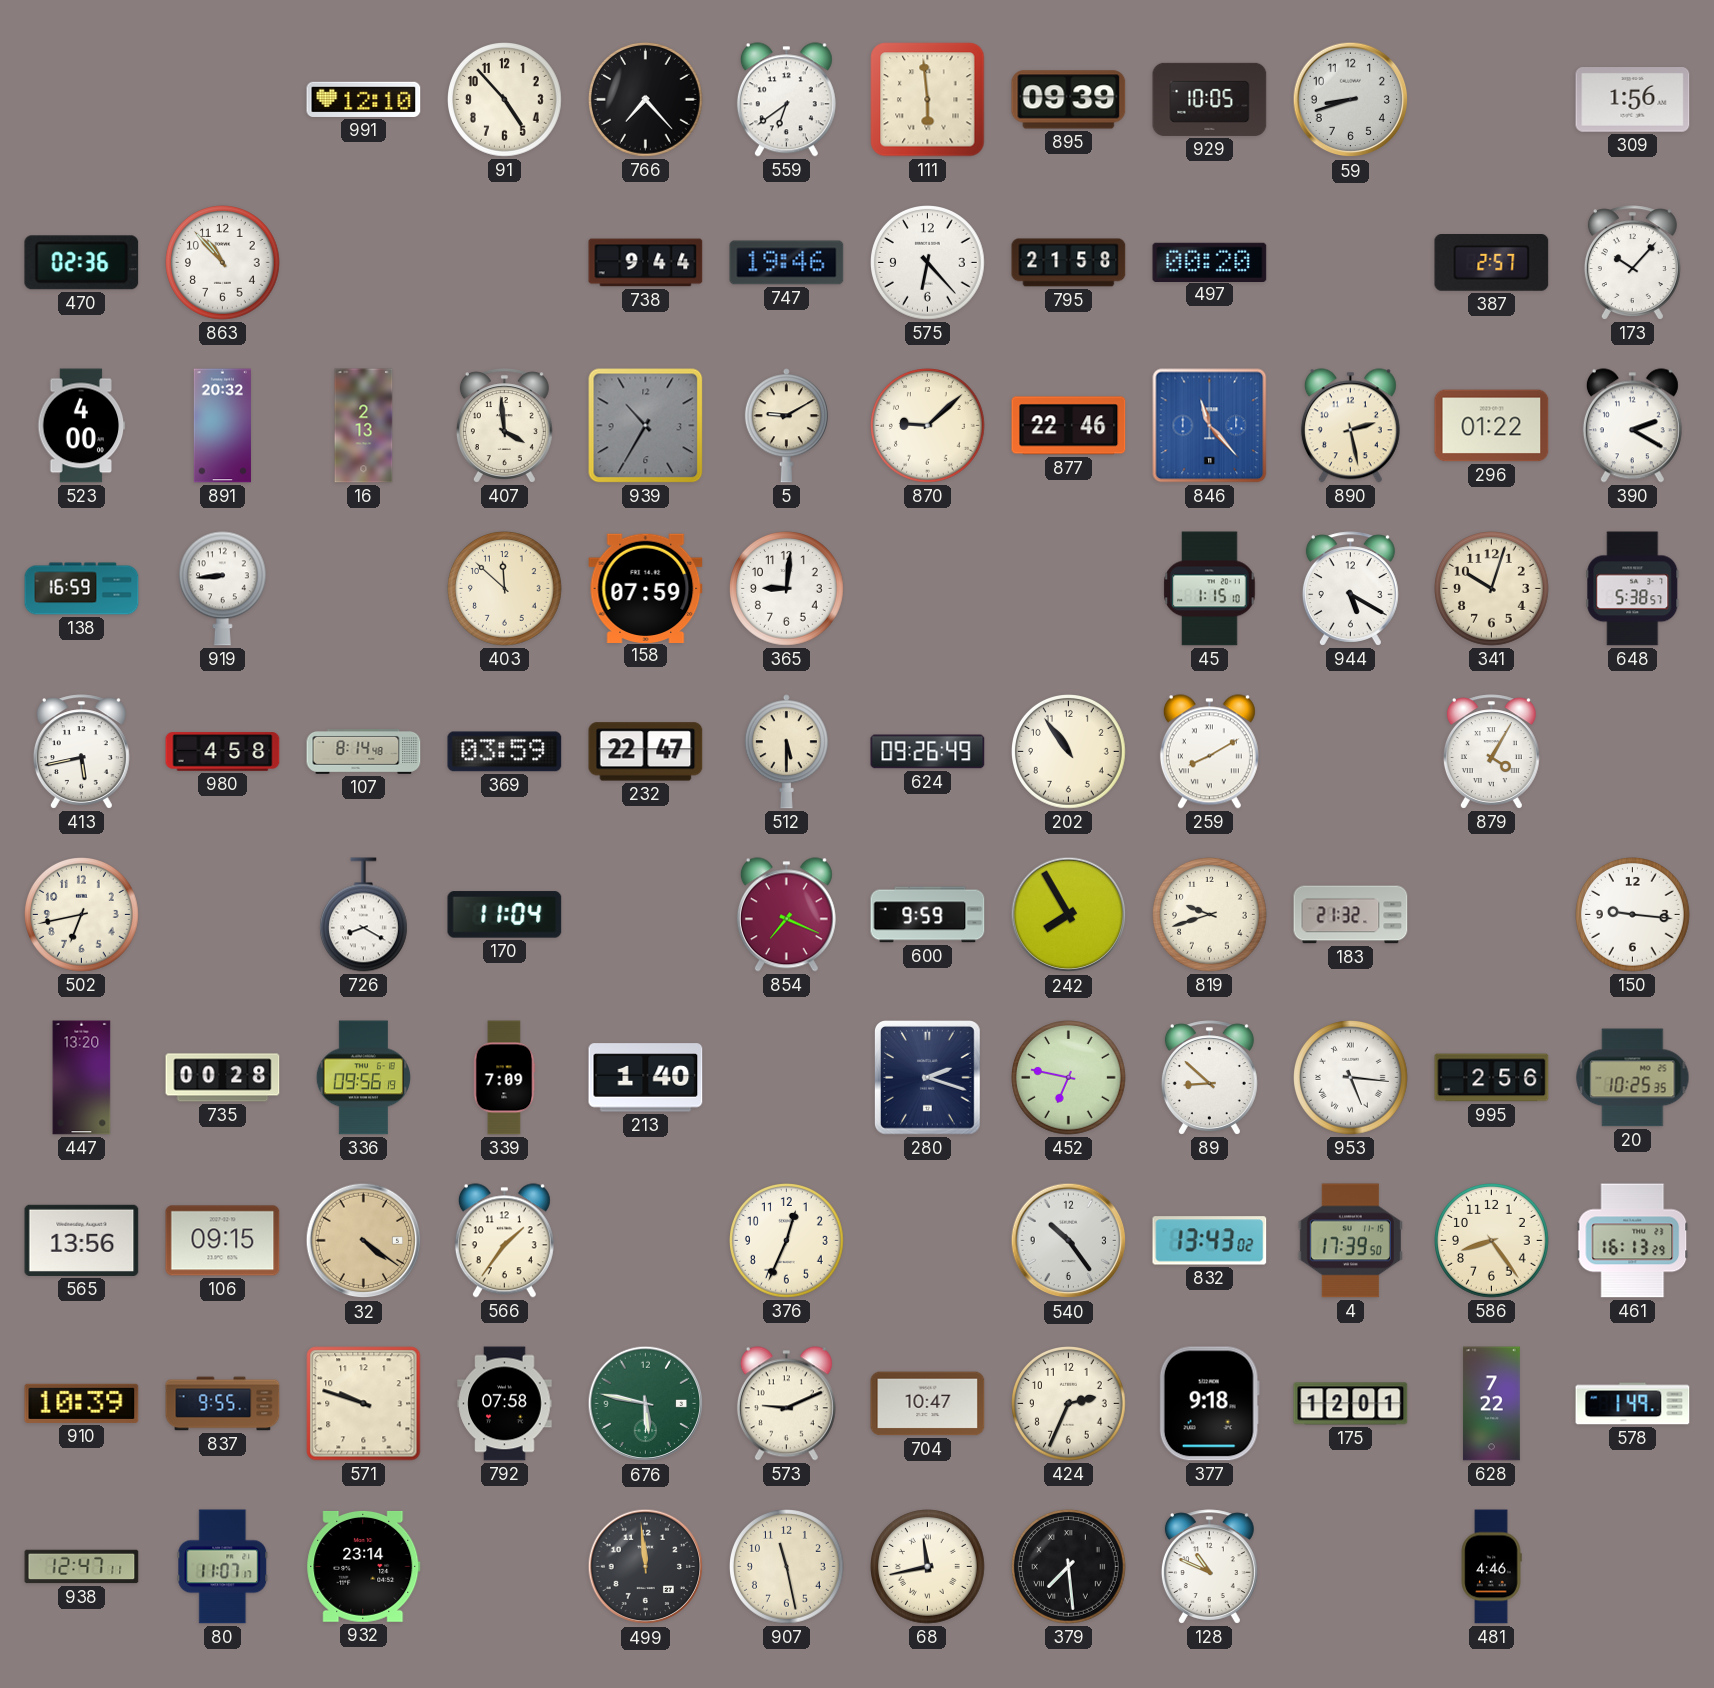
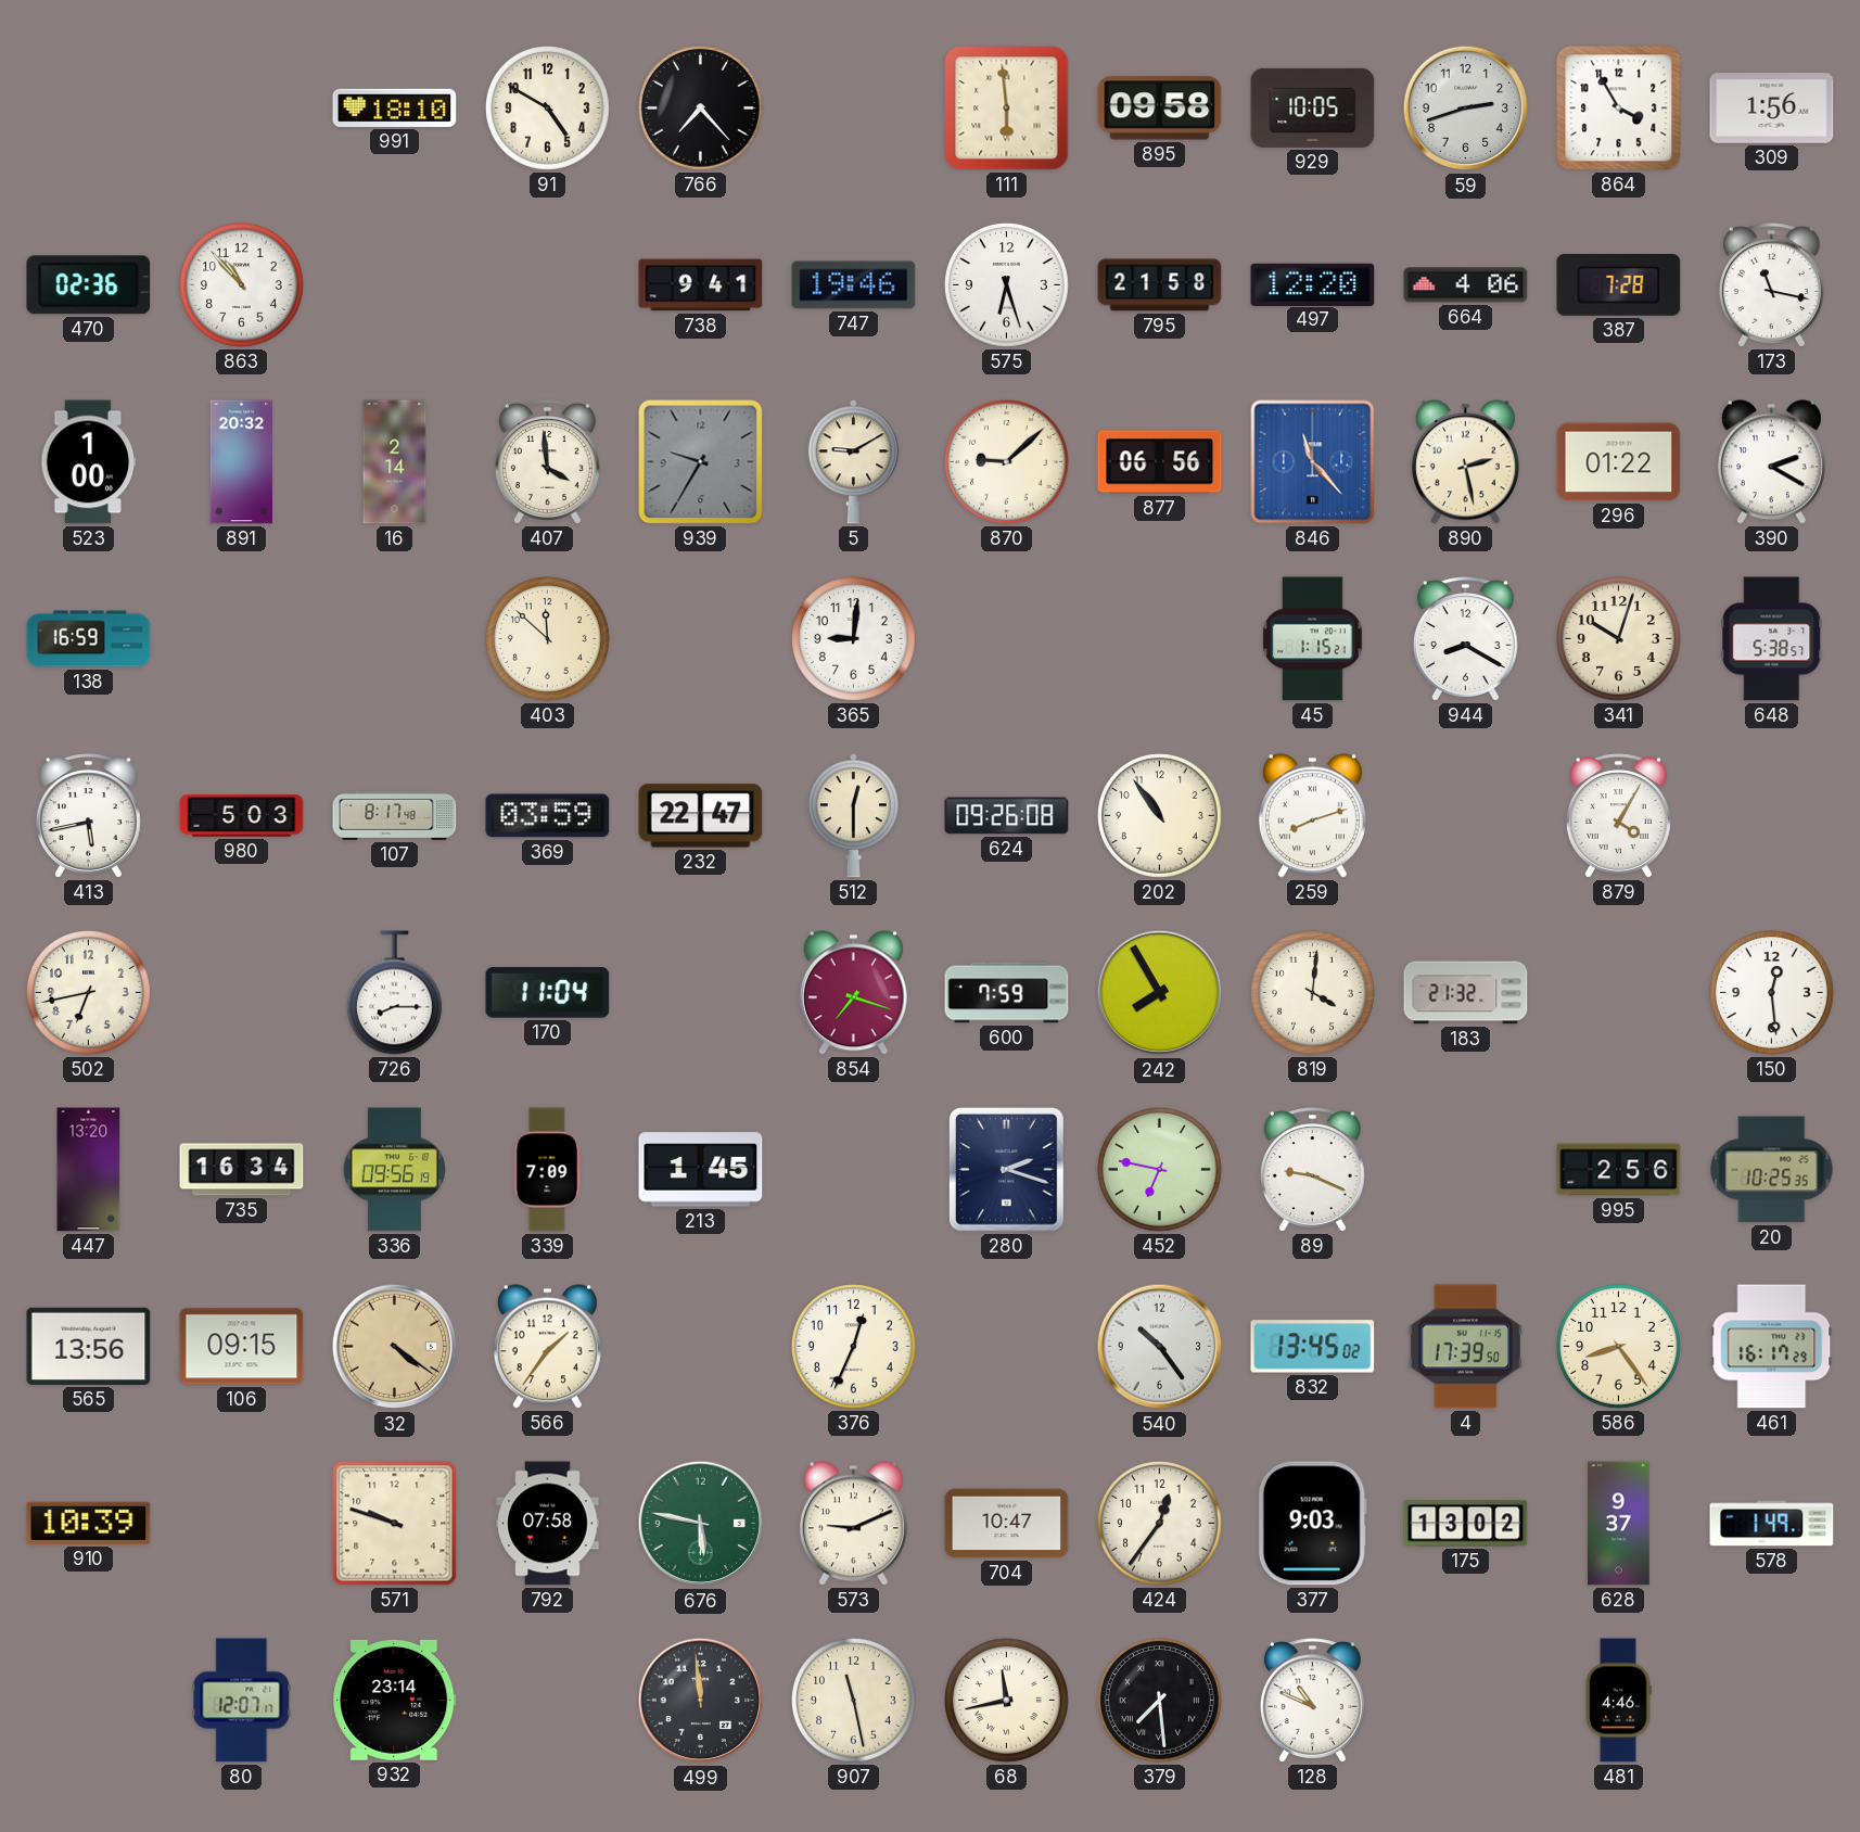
991: 12:10 -> 18:10
91: 4:53 -> 4:50
559: 6:39 -> none
895: 09:39 -> 09:58
59: 8:42 -> 2:42
864: none -> 3:55
738: 9:44 -> 9:41
575: 6:23 -> 6:27
497: 00:20 -> 12:20
664: none -> 4:06
387: 2:57 -> 7:28
173: 10:07 -> 11:17
523: 4:00 -> 1:00
16: 2:13 -> 2:14
939: 10:35 -> 9:35
877: 22:46 -> 06:56
919: 8:44 -> none
158: 07:59 -> none
45: 1:15:10 -> 1:15:21
944: 5:20 -> 8:20
980: 4:58 -> 5:03
107: 8:14 -> 8:17
512: 5:30 -> 12:30
624: 09:26:49 -> 09:26:08
259: 8:10 -> 8:12
726: 8:20 -> 8:15
854: 7:19 -> 7:18
600: 9:59 -> 7:59
819: 9:42 -> 4:01
150: 9:16 -> 12:29
735: 00:28 -> 16:34
213: 1:40 -> 1:45
89: 8:52 -> 9:19
953: 5:16 -> none
832: 13:43 -> 13:45
461: 16:13 -> 16:17
837: 9:55 -> none
424: 2:34 -> 12:36
377: 9:18 -> 9:03
175: 12:01 -> 13:02
628: 7:22 -> 9:37
938: 12:47 -> none
80: 11:07 -> 12:07
